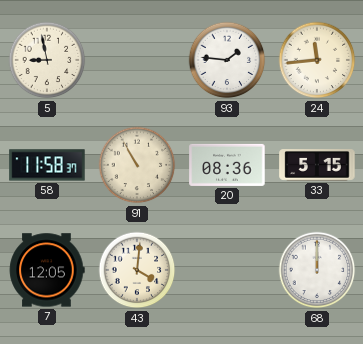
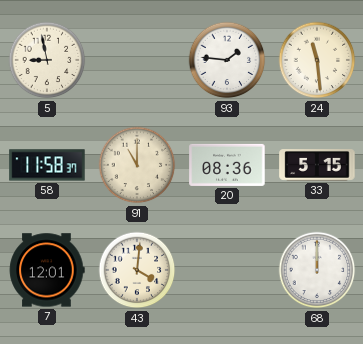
24: 11:44 -> 11:29
91: 10:55 -> 11:00
7: 12:05 -> 12:01
